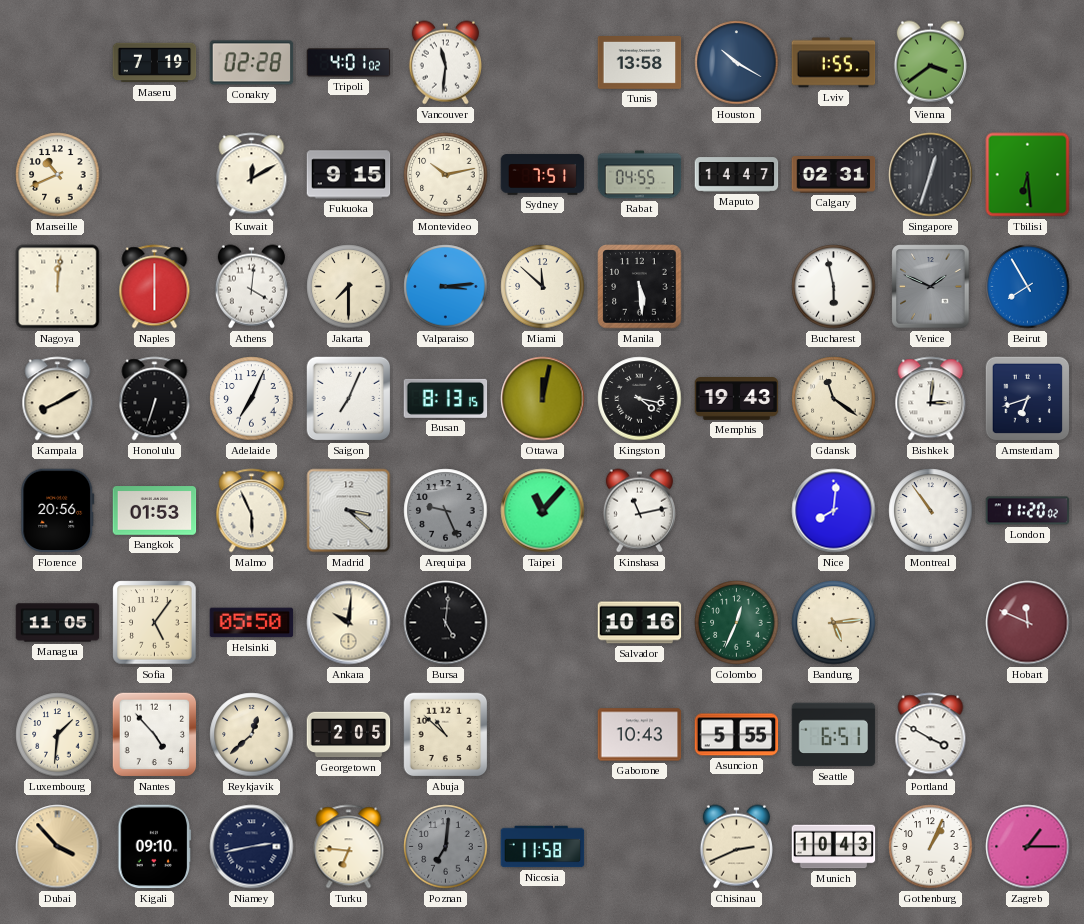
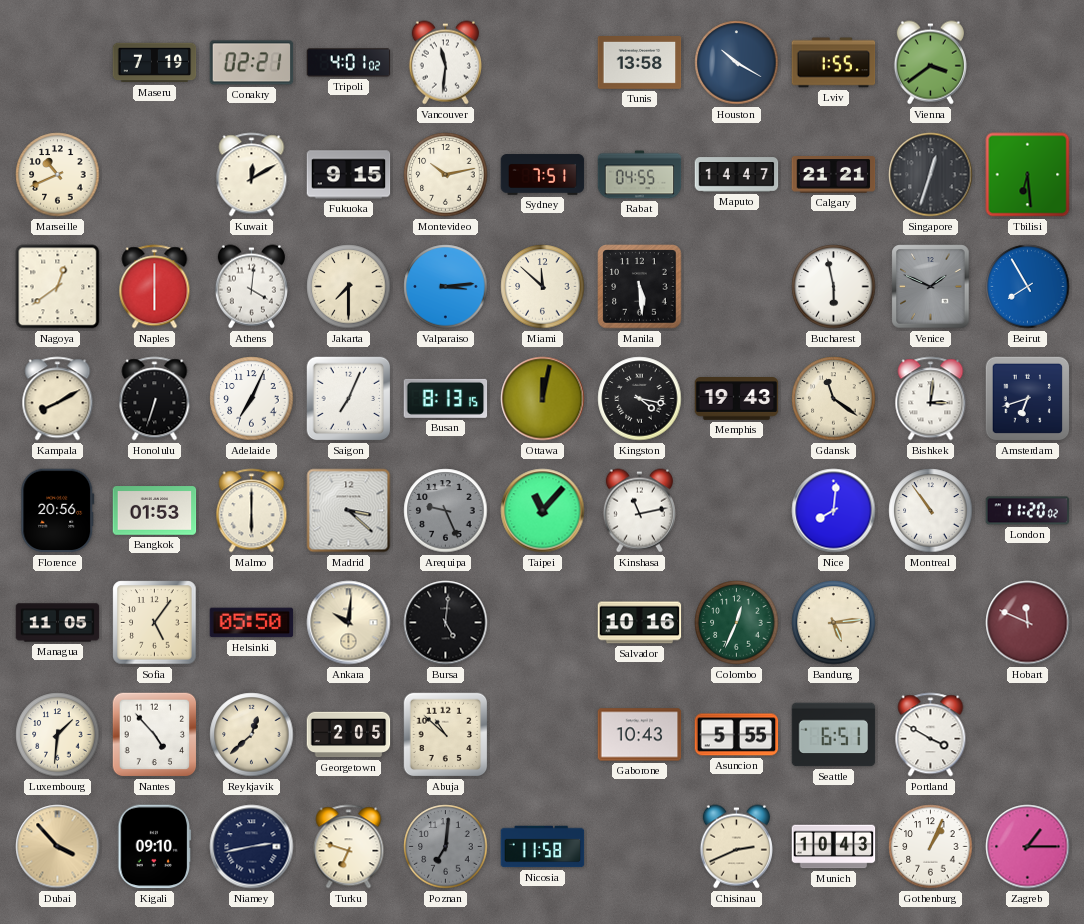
Conakry: 02:28 -> 02:21
Calgary: 02:31 -> 21:21
Nagoya: 12:01 -> 12:39
Malmo: 5:56 -> 6:00
Turku: 6:46 -> 6:48
